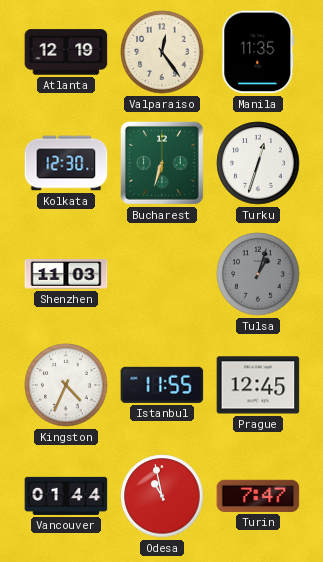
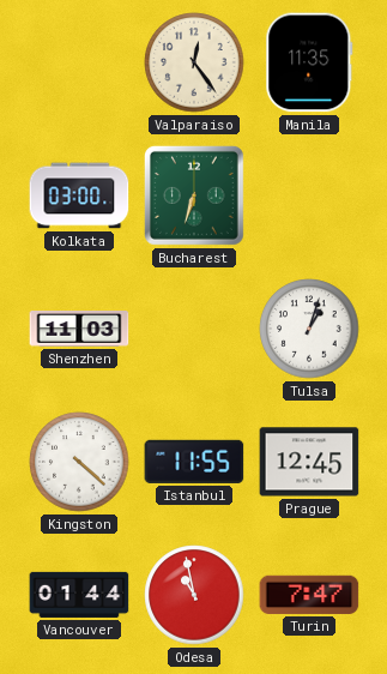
Atlanta: 12:19 -> none
Kolkata: 12:30 -> 03:00
Turku: 12:33 -> none
Tulsa dial: grey -> white
Kingston: 4:34 -> 4:22
